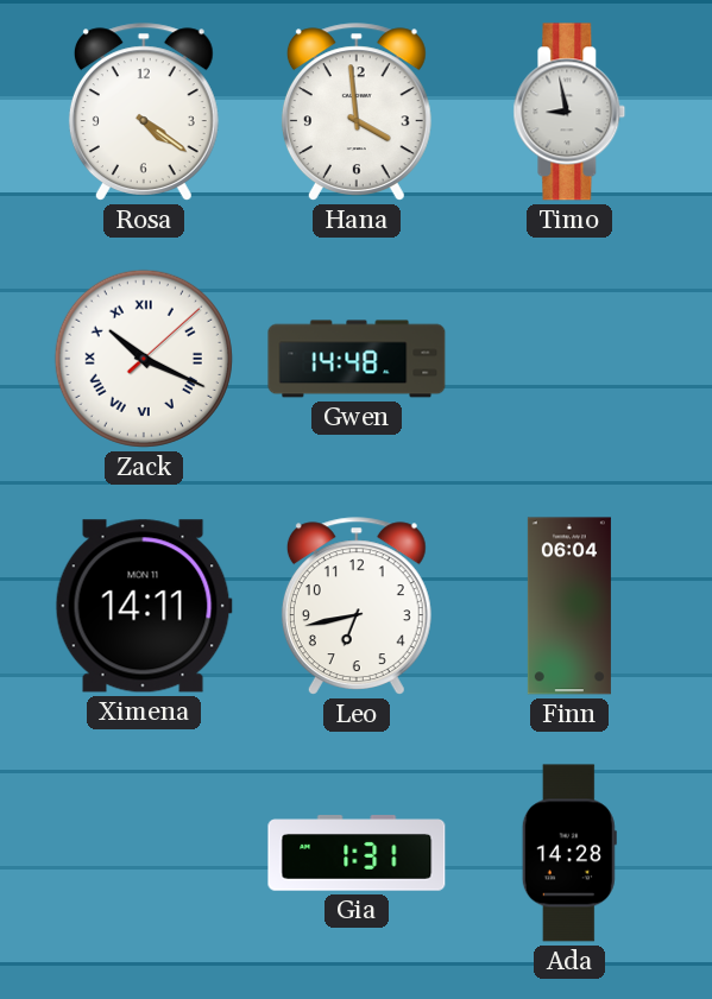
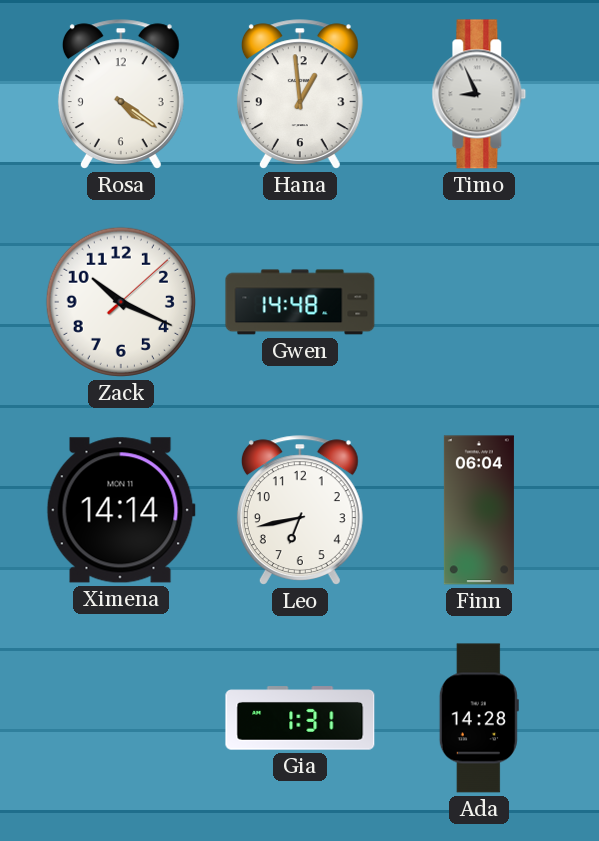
Hana: 3:59 -> 12:59
Timo: 8:58 -> 8:56
Zack numerals: Roman -> Arabic
Ximena: 14:11 -> 14:14
